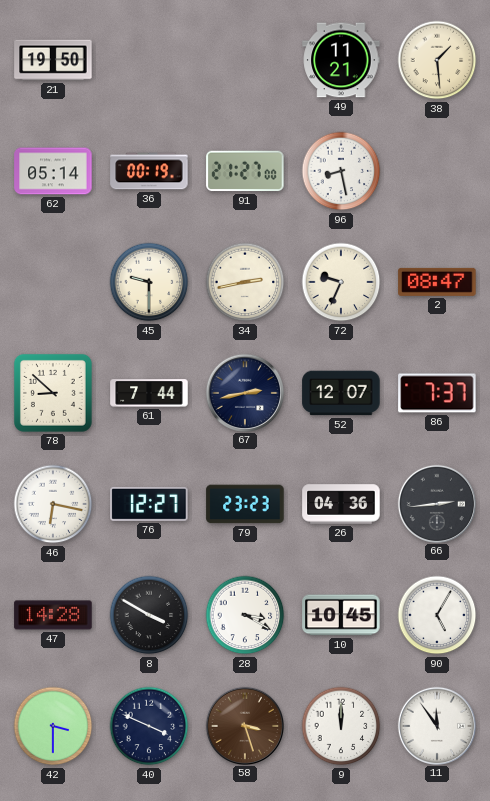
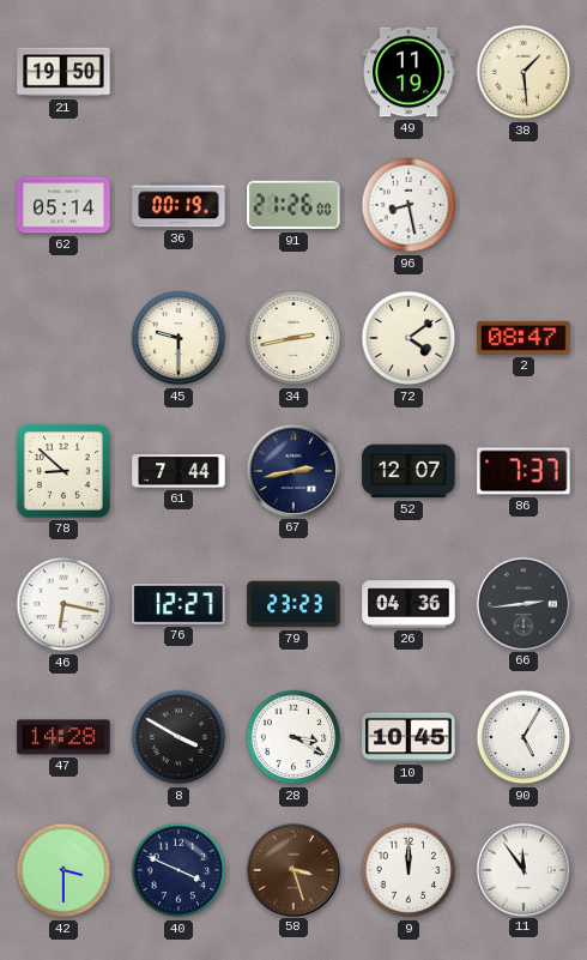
49: 11:21 -> 11:19
91: 21:27 -> 21:26
72: 9:34 -> 4:09
